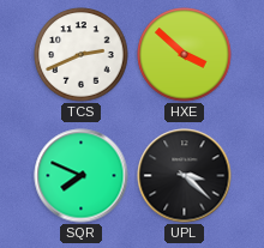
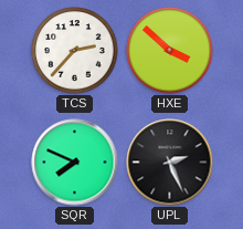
TCS: 2:41 -> 2:37
UPL: 3:22 -> 2:26
